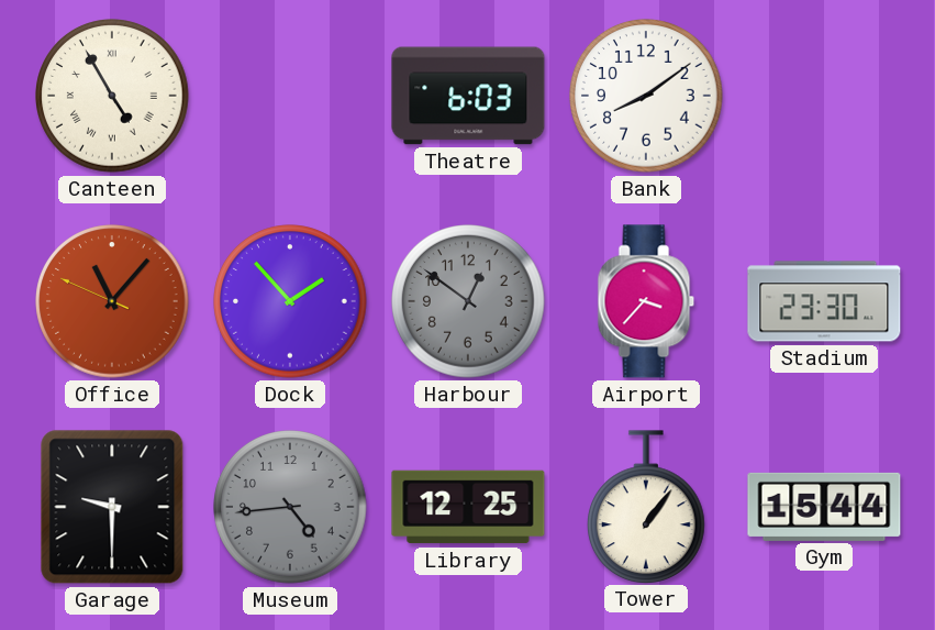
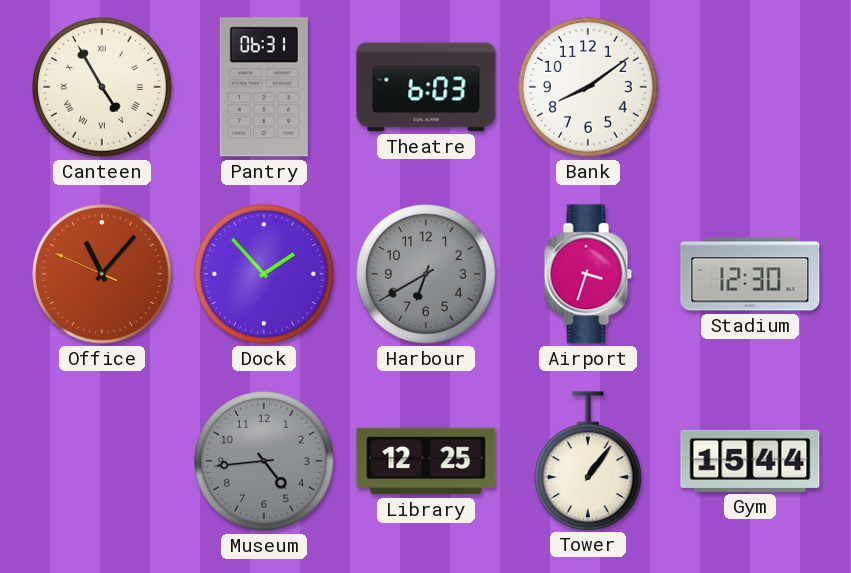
Pantry: none -> 06:31
Harbour: 12:51 -> 6:40
Airport: 3:37 -> 3:33
Stadium: 23:30 -> 12:30
Garage: 9:30 -> none
